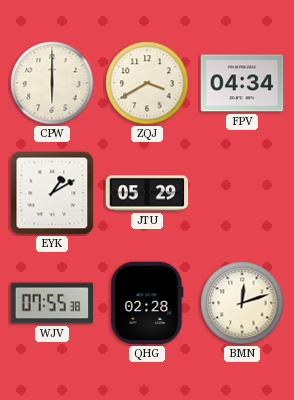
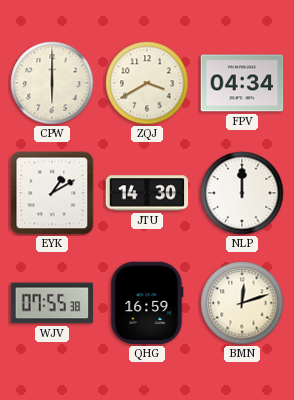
JTU: 05:29 -> 14:30
NLP: none -> 12:00
QHG: 02:28 -> 16:59
